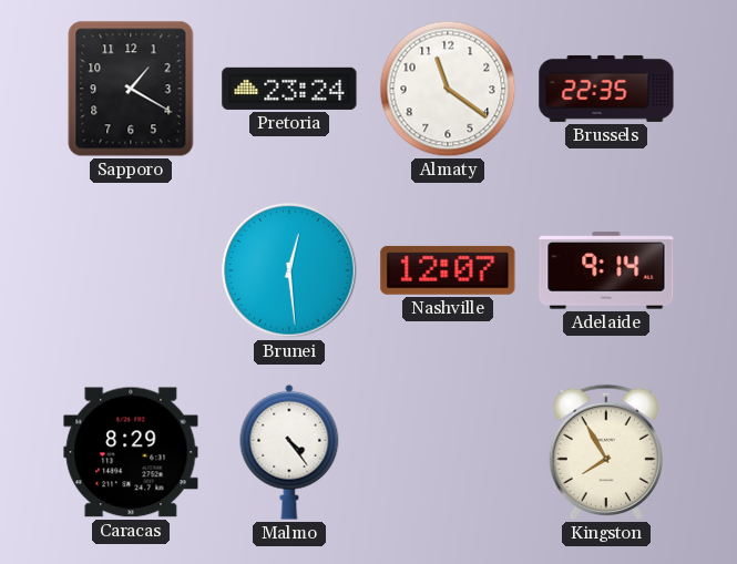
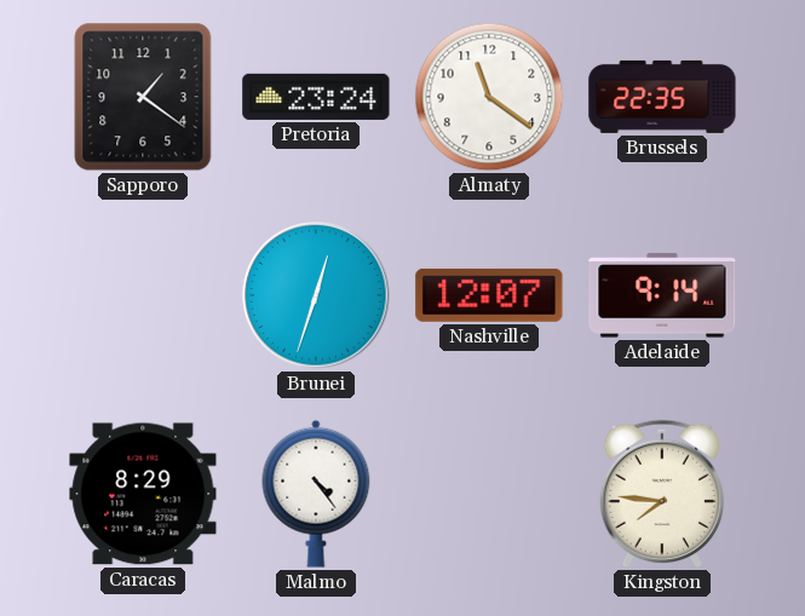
Sapporo: 1:20 -> 1:21
Brunei: 12:29 -> 12:33
Kingston: 7:55 -> 7:46
